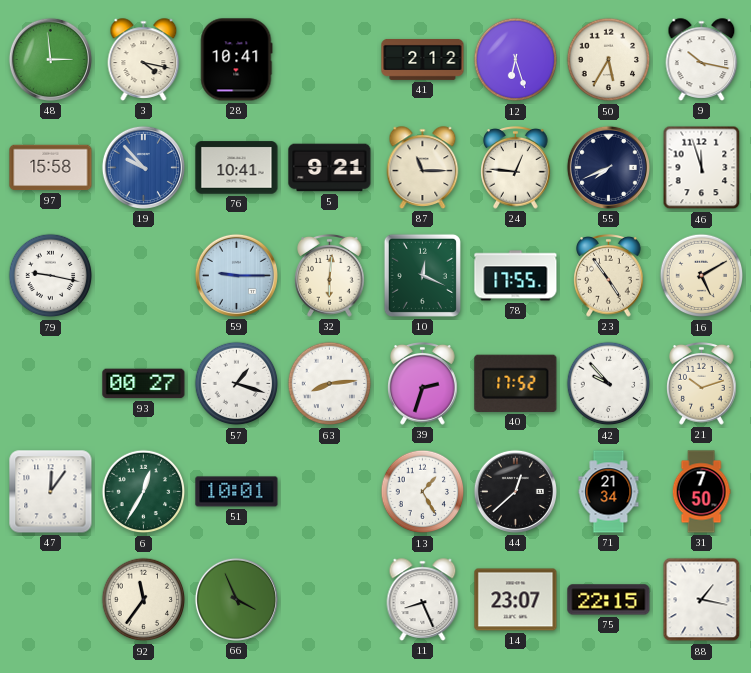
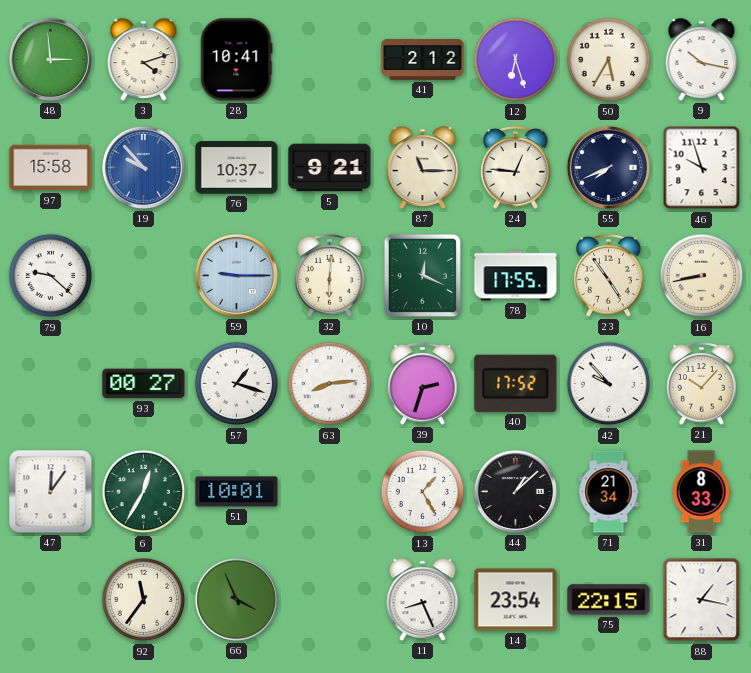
3: 4:17 -> 4:12
76: 10:41 -> 10:37
46: 11:57 -> 9:57
79: 9:17 -> 9:22
16: 5:10 -> 8:43
21: 10:12 -> 10:07
44: 12:38 -> 1:08
31: 7:50 -> 8:33
14: 23:07 -> 23:54
